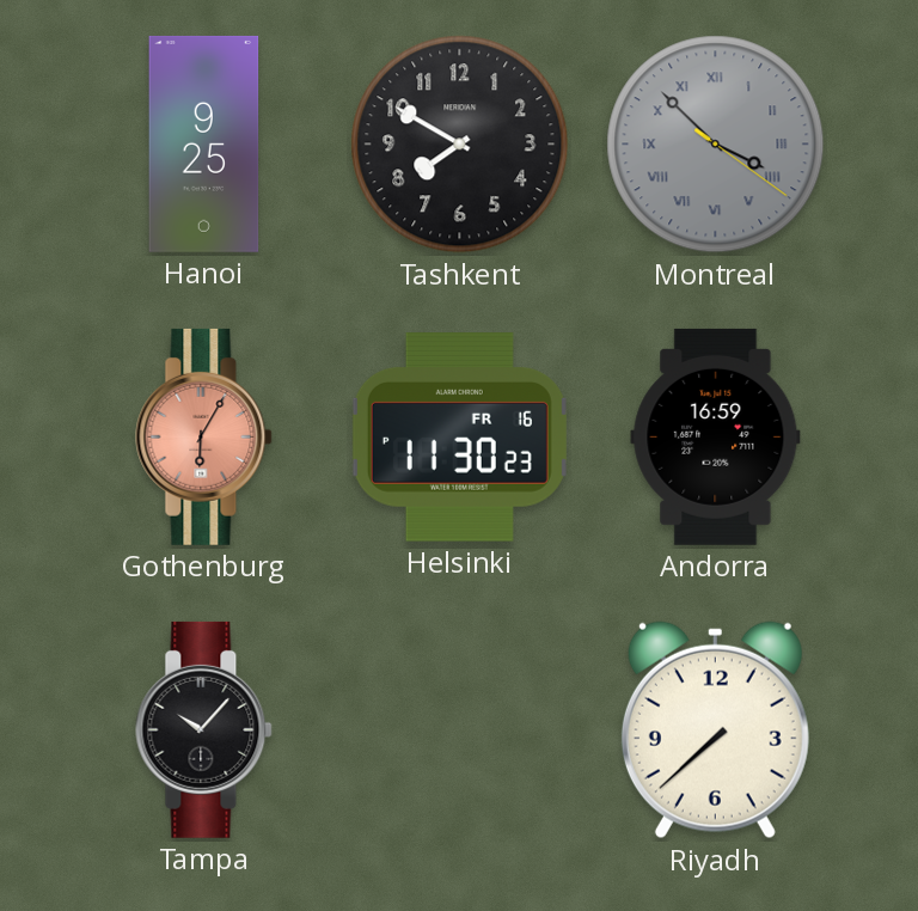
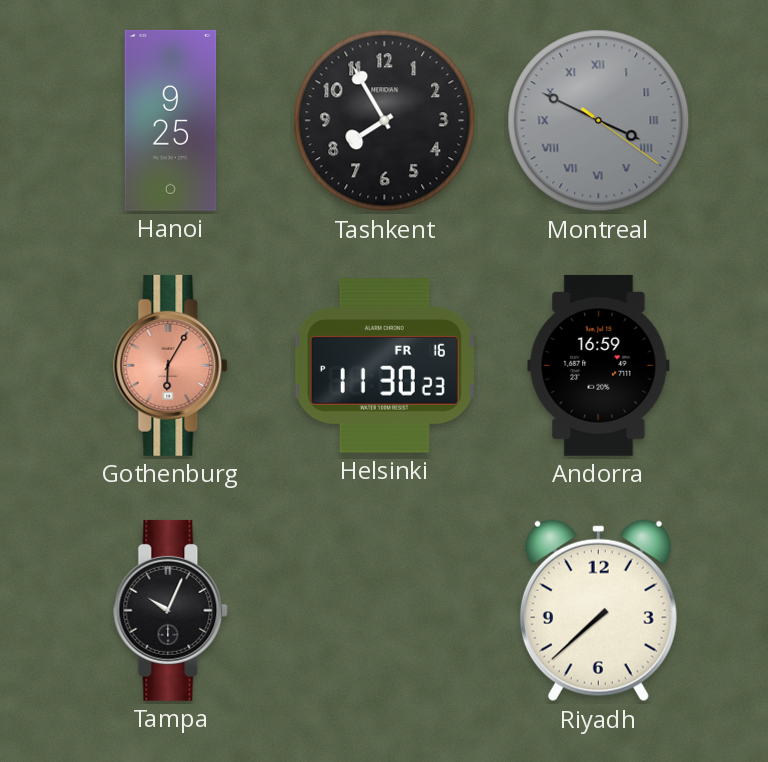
Tashkent: 7:50 -> 7:55
Montreal: 3:52 -> 3:49
Tampa: 10:07 -> 10:04
